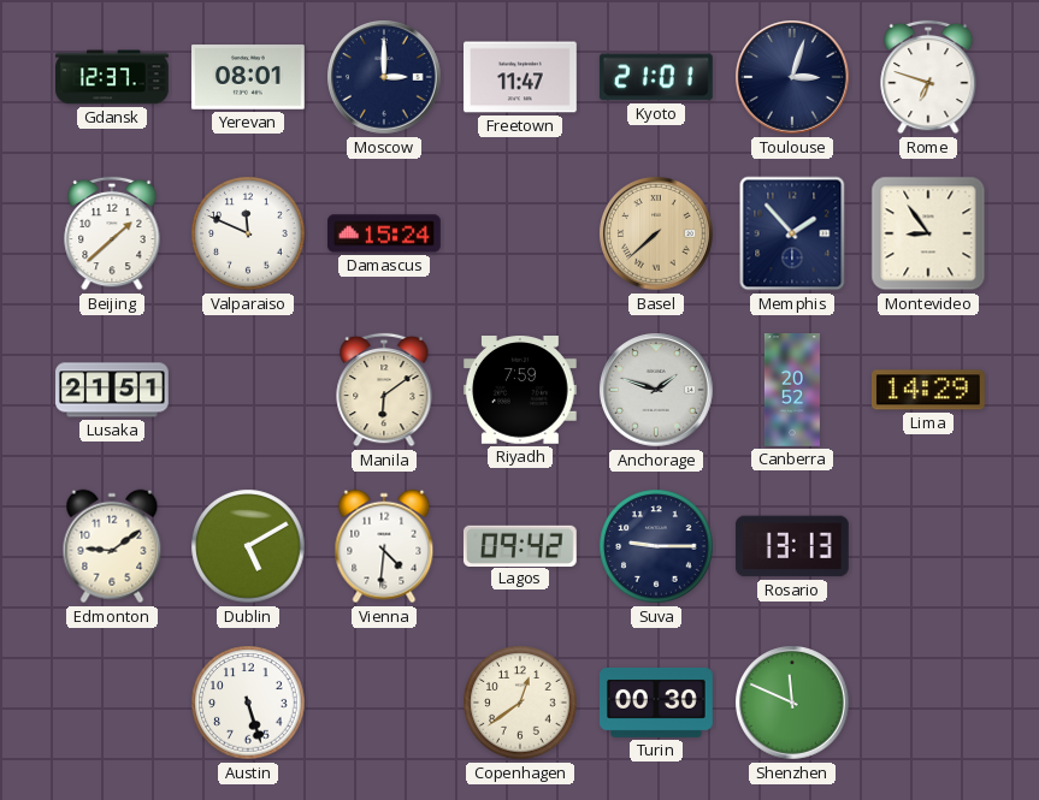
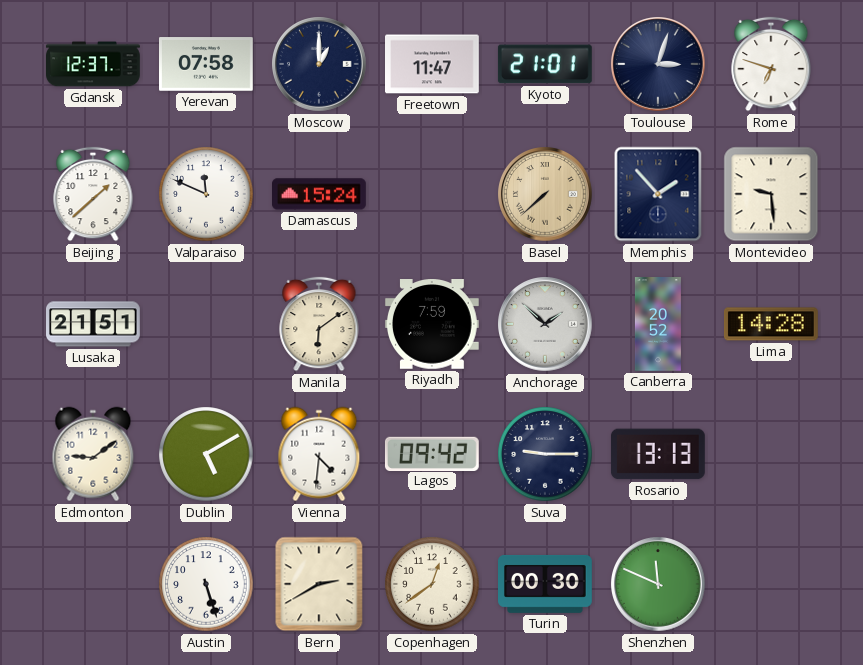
Yerevan: 08:01 -> 07:58
Moscow: 3:00 -> 1:00
Montevideo: 8:54 -> 9:29
Anchorage: 1:48 -> 1:52
Lima: 14:29 -> 14:28
Bern: none -> 2:40
